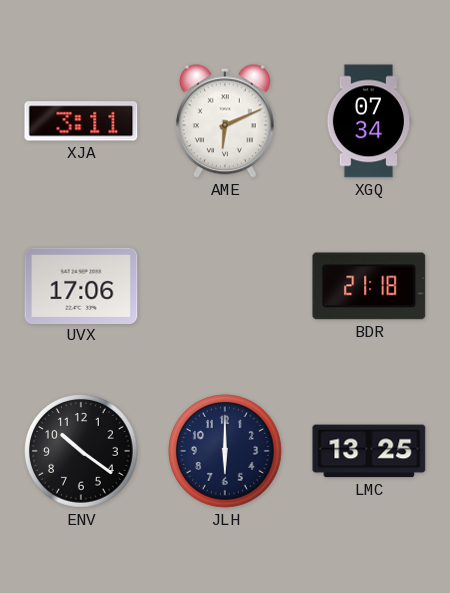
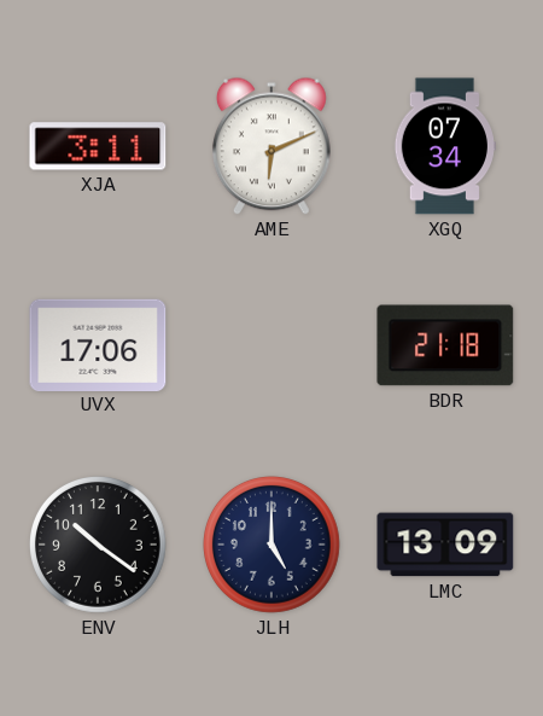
JLH: 6:00 -> 5:00
LMC: 13:25 -> 13:09
